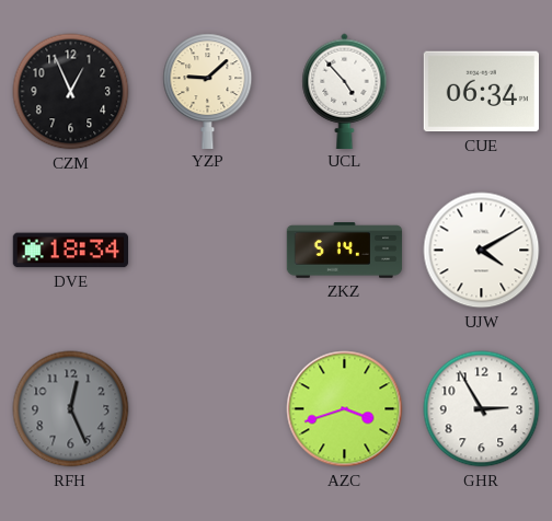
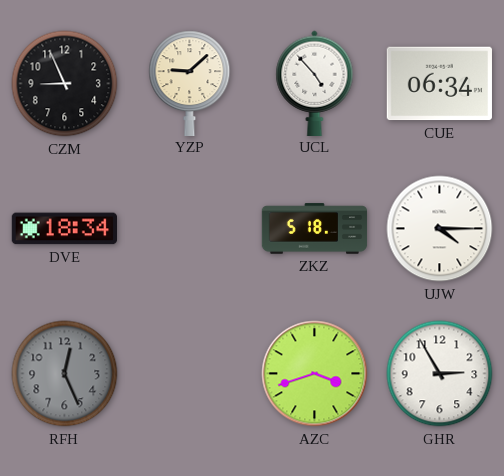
CZM: 12:56 -> 8:56
ZKZ: 5:14 -> 5:18
UJW: 4:10 -> 4:15
